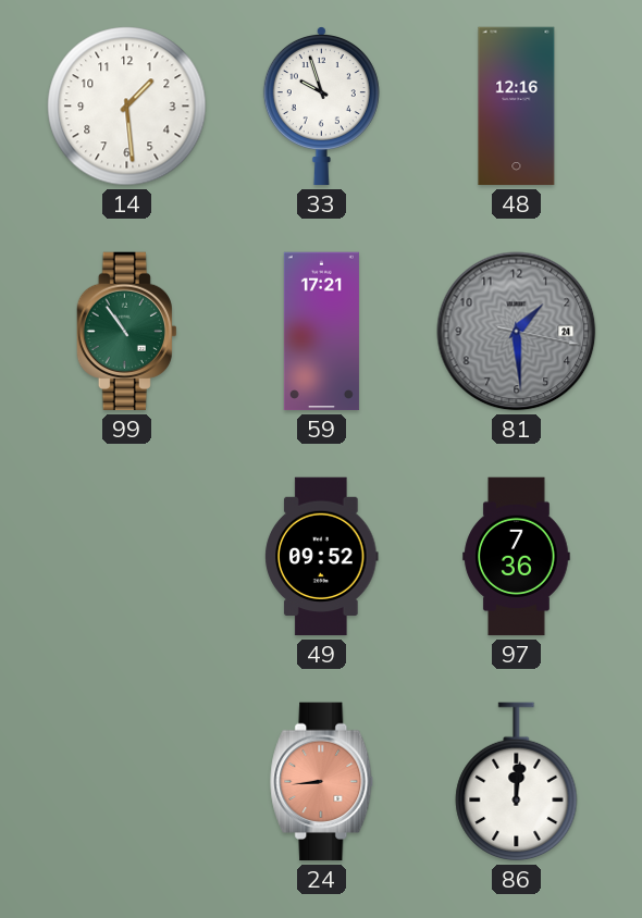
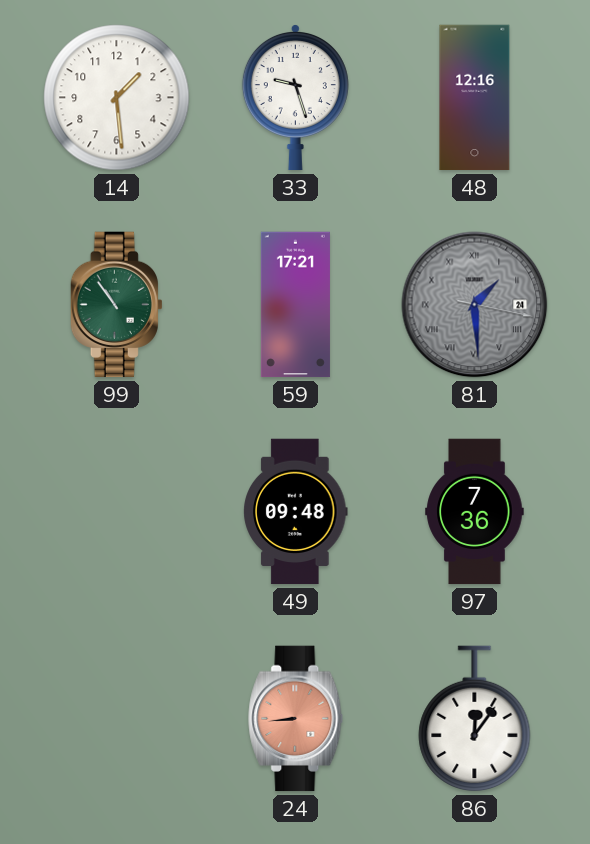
33: 9:57 -> 9:27
81 numerals: Arabic -> Roman
49: 09:52 -> 09:48
86: 12:01 -> 12:06
